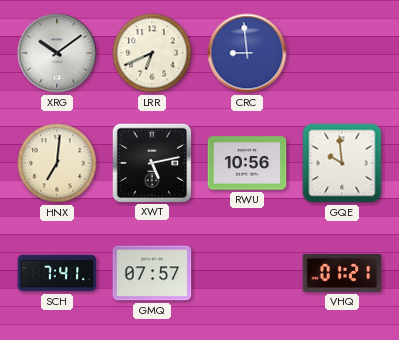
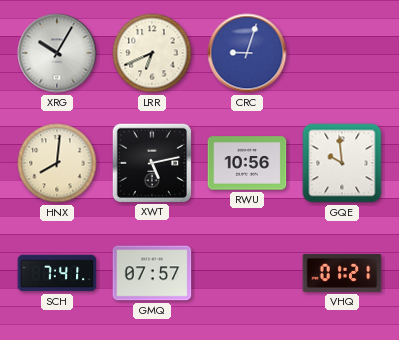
XRG: 10:09 -> 10:05
CRC: 8:59 -> 9:03
HNX: 7:01 -> 8:01
